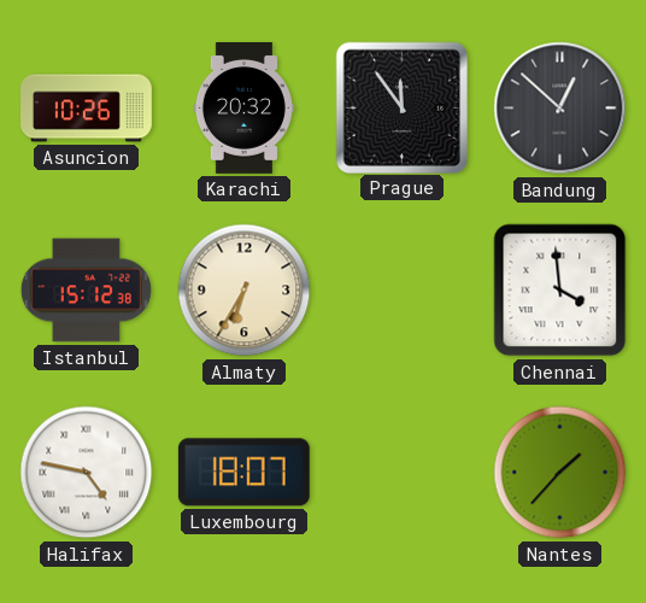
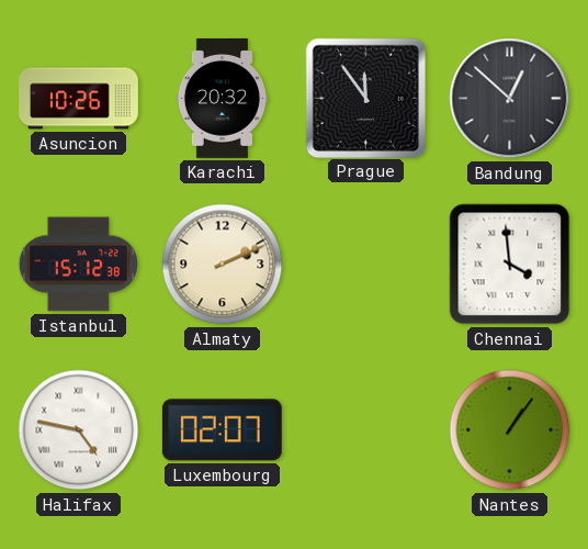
Almaty: 6:35 -> 2:11
Luxembourg: 18:07 -> 02:07
Nantes: 1:37 -> 1:06
